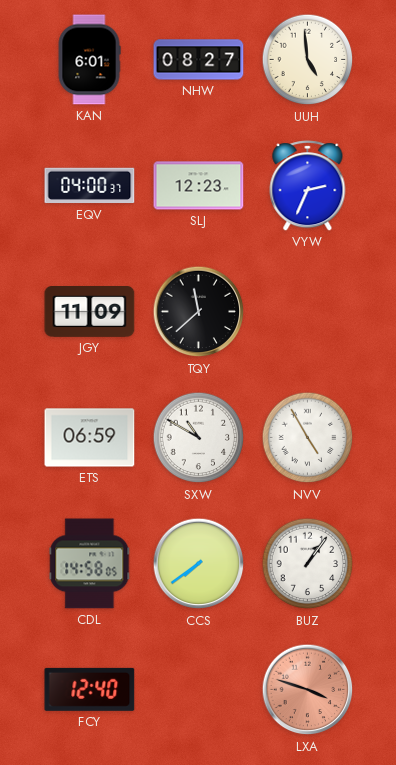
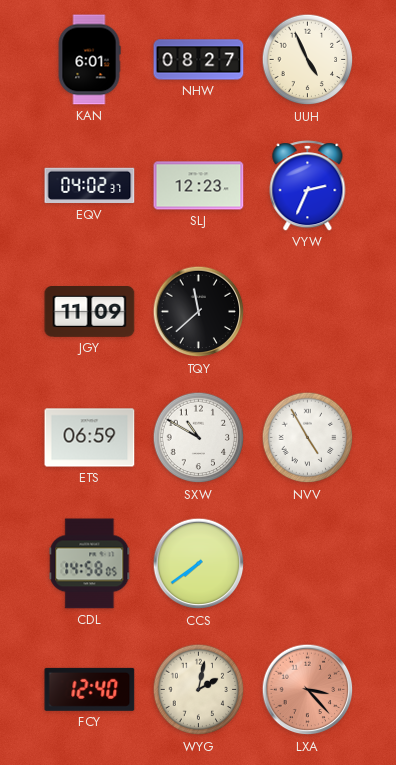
UUH: 4:59 -> 4:56
EQV: 04:00 -> 04:02
BUZ: 1:06 -> none
WYG: none -> 2:02
LXA: 3:48 -> 3:23
